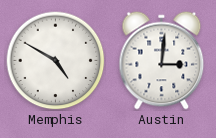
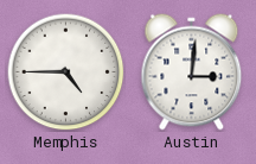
Memphis: 4:50 -> 4:45
